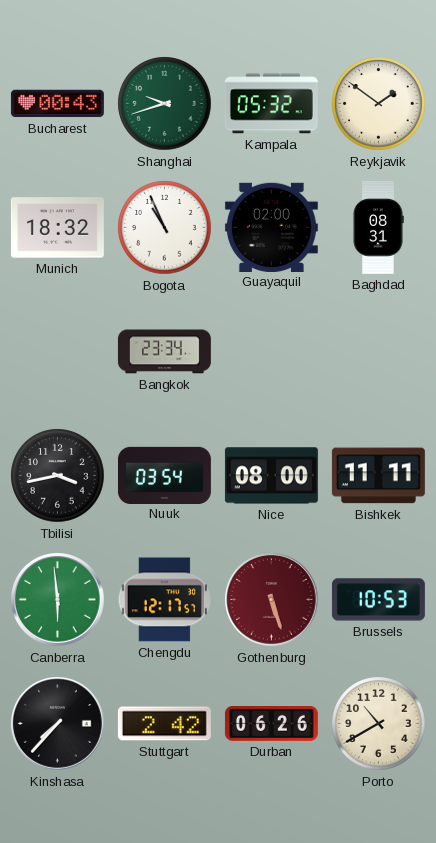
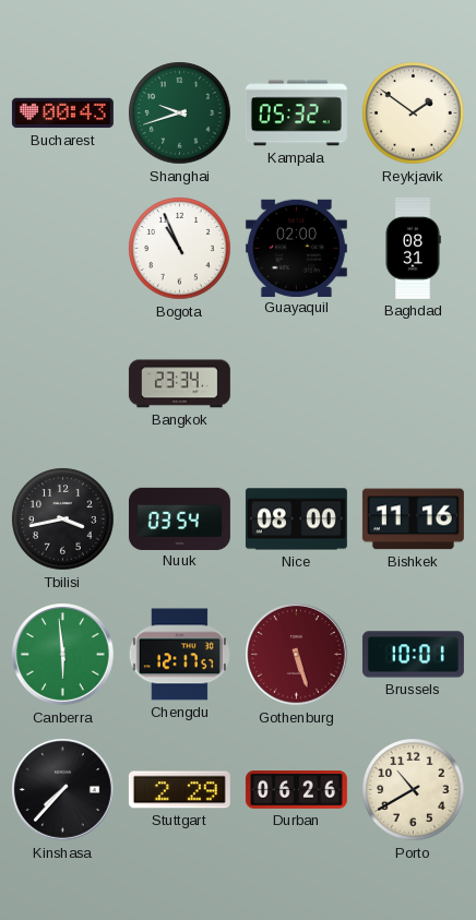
Munich: 18:32 -> none
Bishkek: 11:11 -> 11:16
Brussels: 10:53 -> 10:01
Stuttgart: 2:42 -> 2:29
